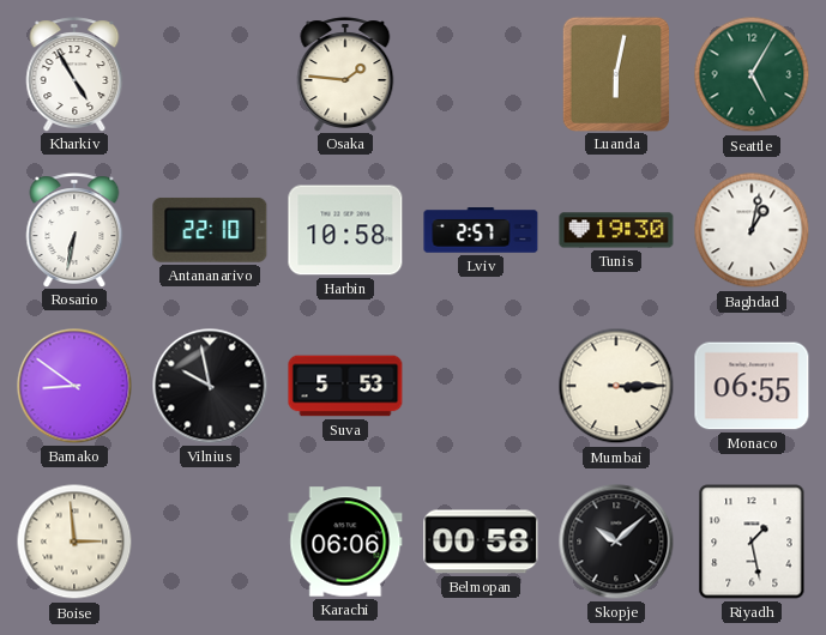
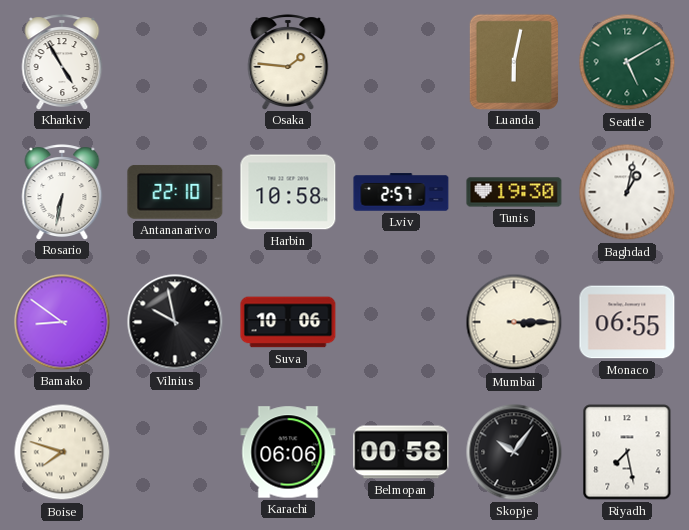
Seattle: 5:05 -> 5:10
Suva: 5:53 -> 10:06
Boise: 2:59 -> 7:48
Skopje: 10:08 -> 10:06
Riyadh: 1:28 -> 7:28
